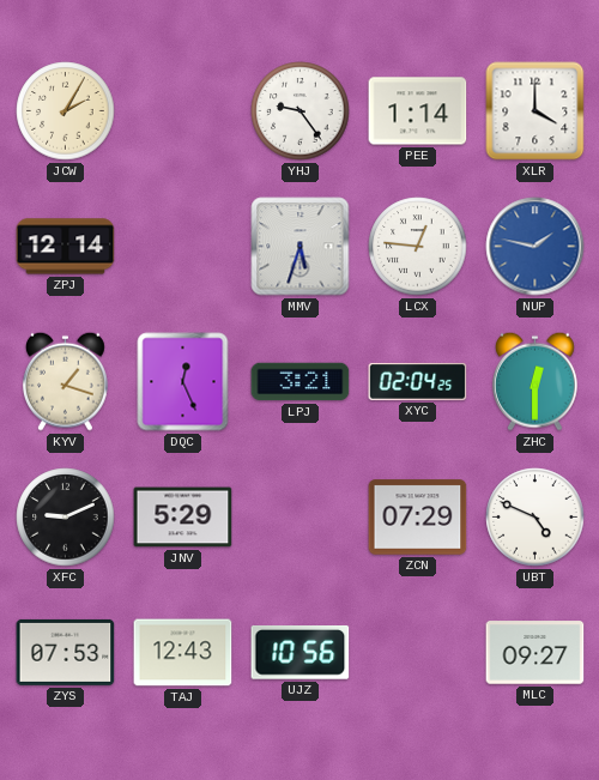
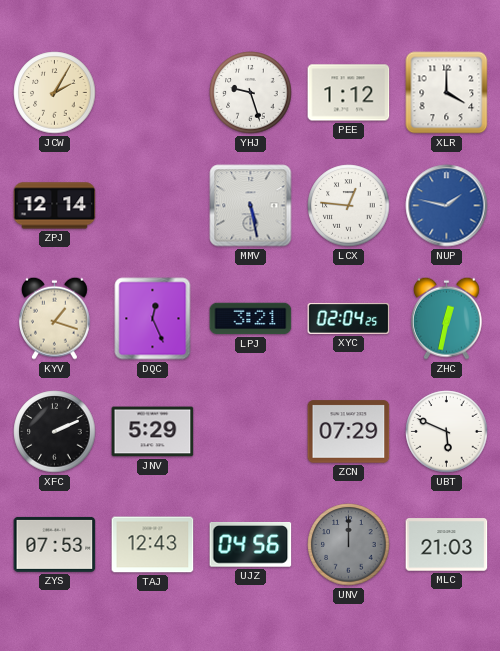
YHJ: 9:24 -> 9:27
PEE: 1:14 -> 1:12
MMV: 5:33 -> 5:28
ZHC: 12:30 -> 12:32
XFC: 9:11 -> 2:11
UBT: 4:49 -> 5:49
UJZ: 10:56 -> 04:56
UNV: none -> 12:00
MLC: 09:27 -> 21:03
